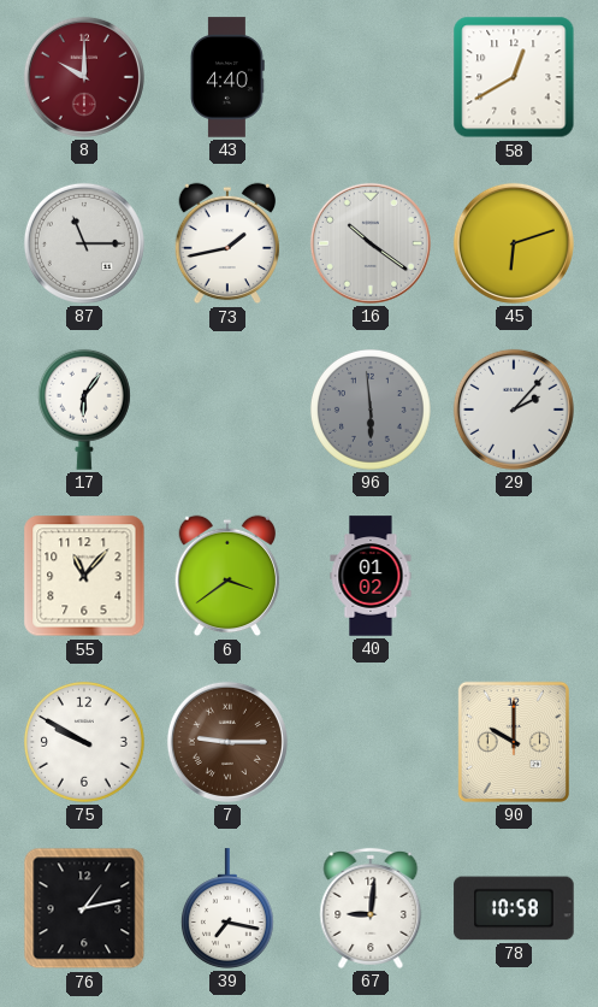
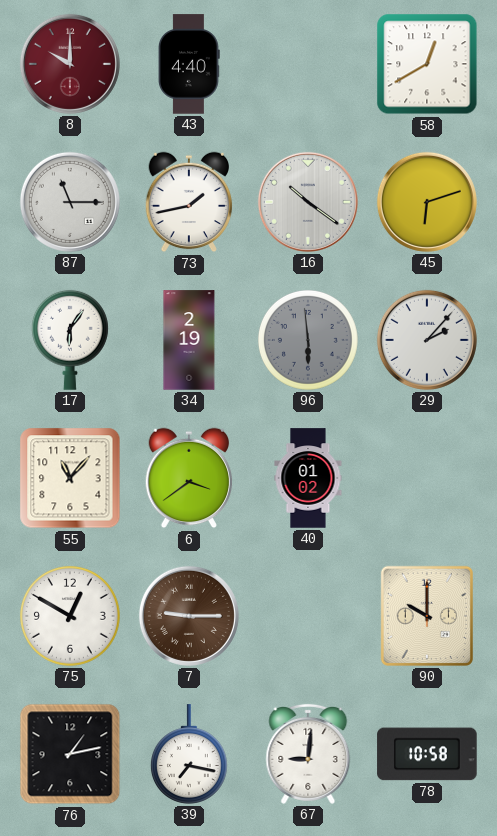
34: none -> 2:19
75: 9:50 -> 12:50
